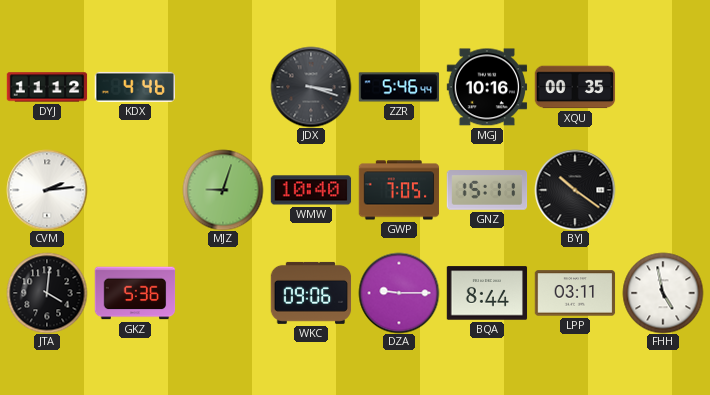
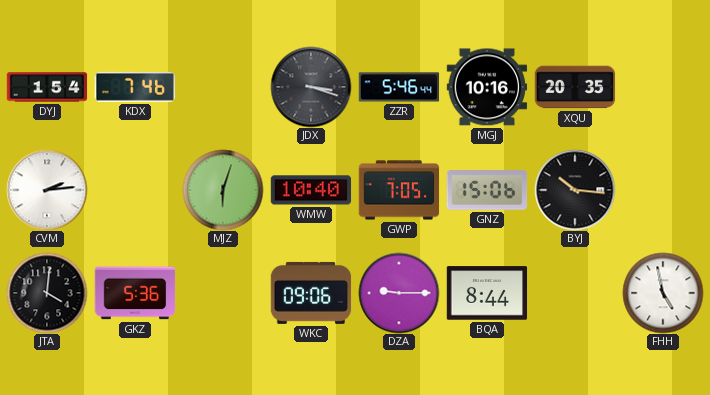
DYJ: 11:12 -> 1:54
KDX: 4:46 -> 7:46
XQU: 00:35 -> 20:35
MJZ: 9:03 -> 6:03
GNZ: 15:11 -> 15:06
BYJ: 10:21 -> 10:16
LPP: 03:11 -> none
